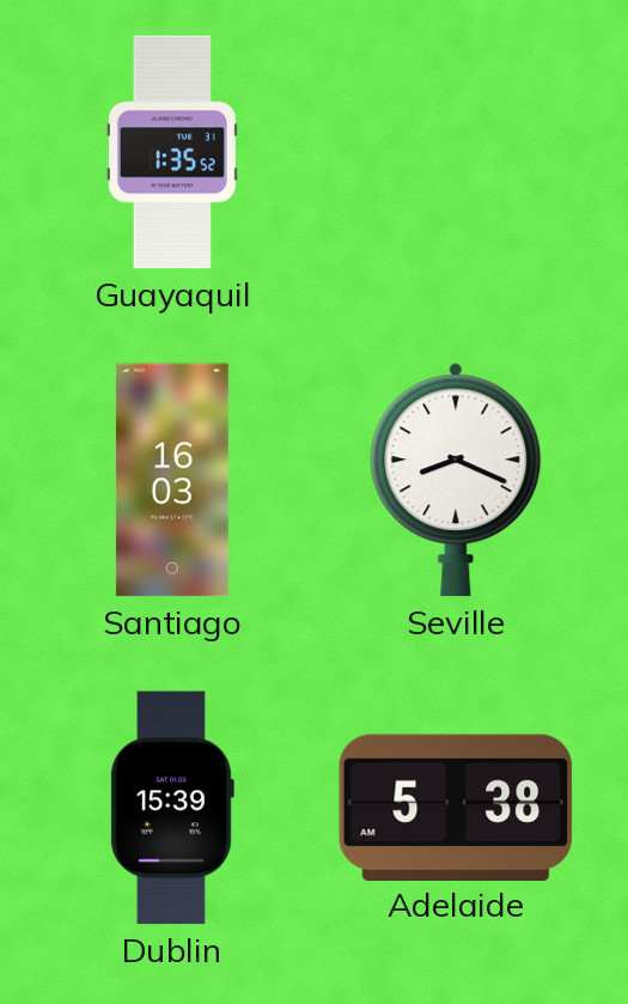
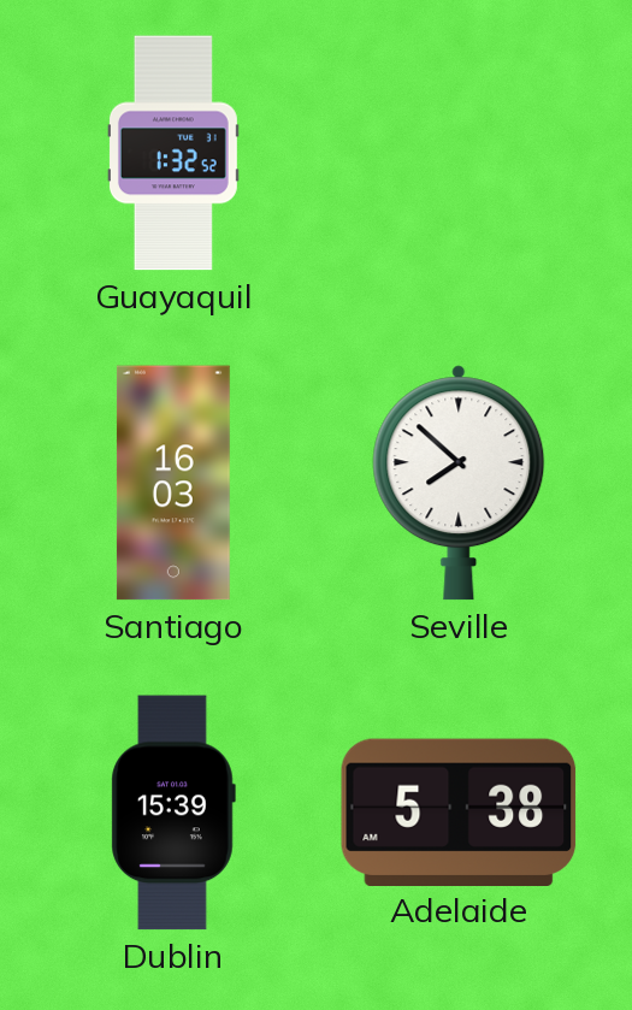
Guayaquil: 1:35 -> 1:32
Seville: 8:19 -> 7:52
